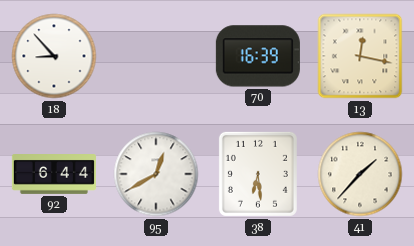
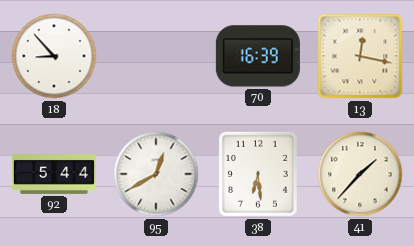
92: 6:44 -> 5:44
